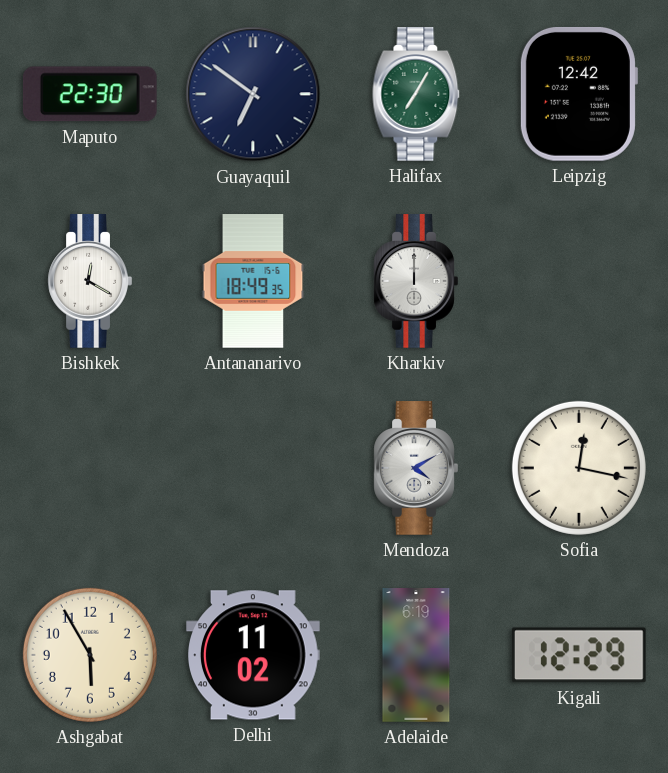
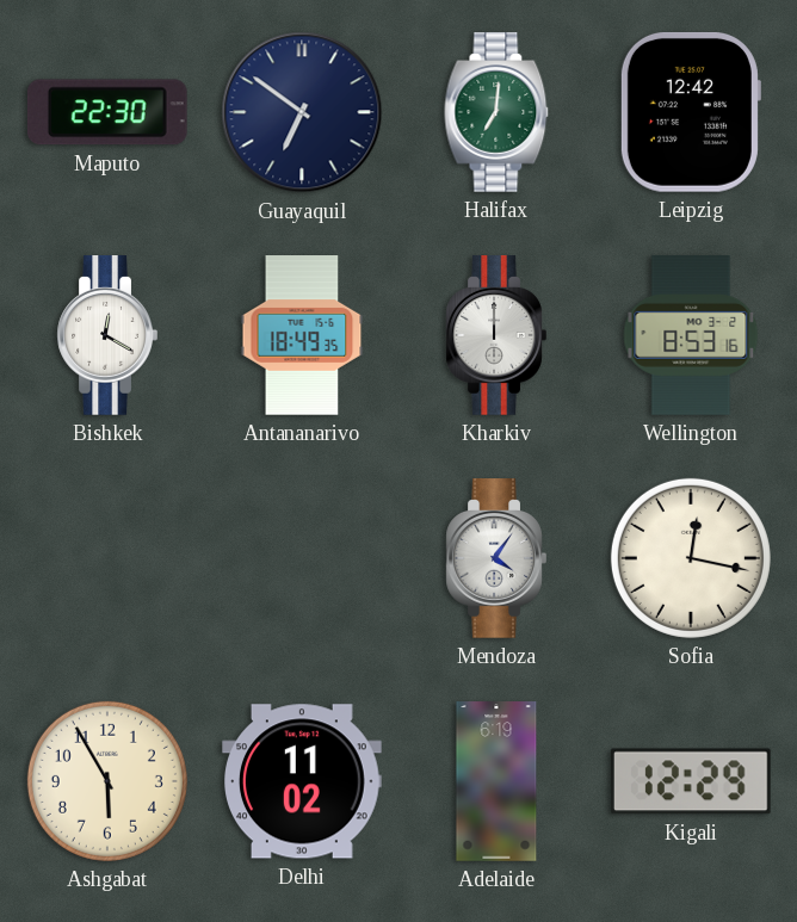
Halifax: 7:05 -> 7:01
Wellington: none -> 8:53
Mendoza: 4:10 -> 4:06
